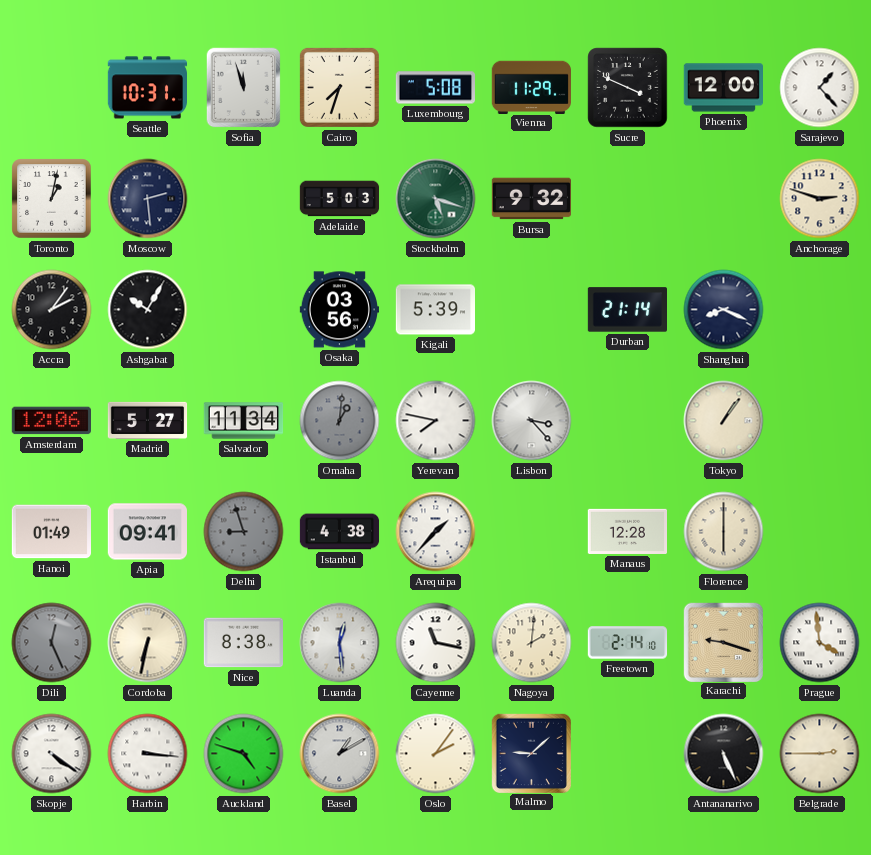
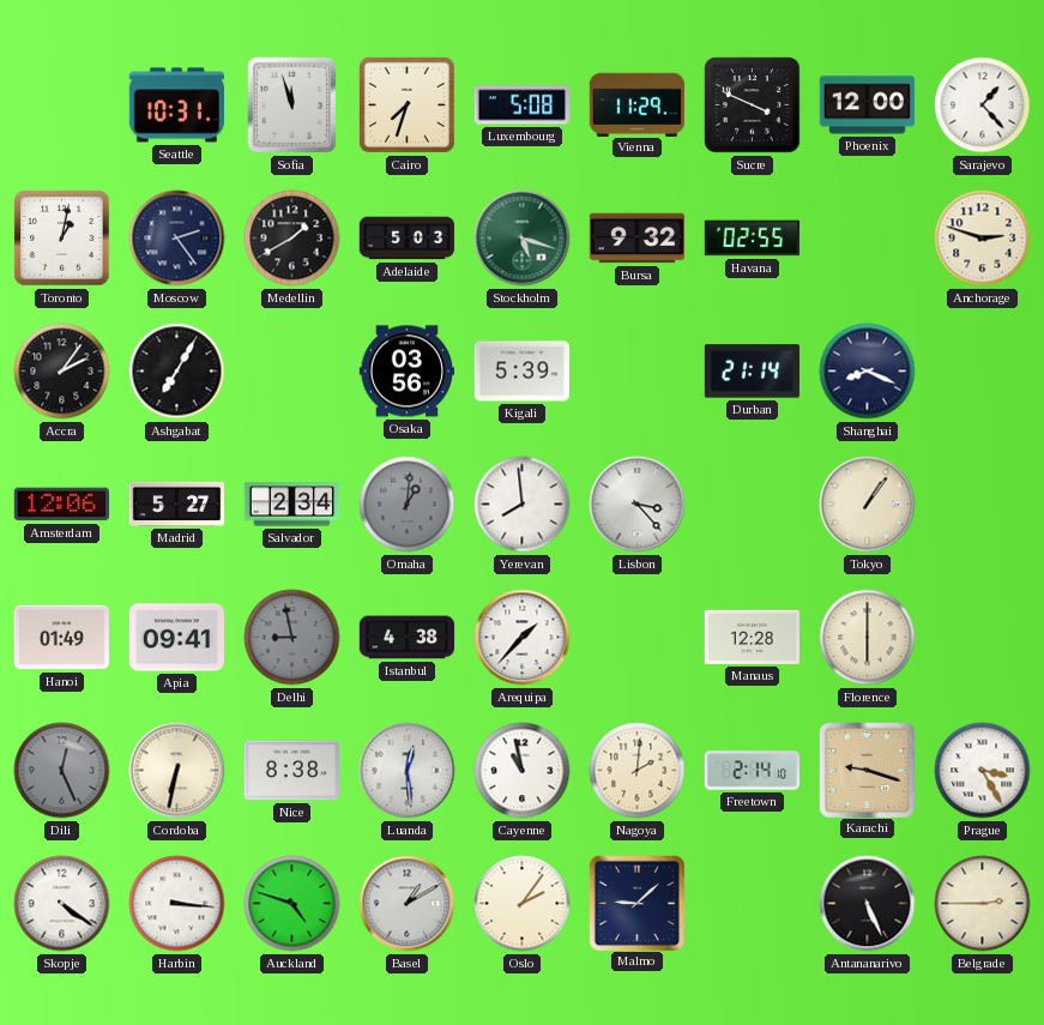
Moscow: 2:29 -> 2:24
Medellin: none -> 1:40
Havana: none -> 02:55
Ashgabat: 10:05 -> 7:05
Salvador: 11:34 -> 2:34
Yerevan: 7:47 -> 7:59
Delhi: 8:57 -> 8:58
Cayenne: 11:17 -> 10:58
Prague: 3:59 -> 3:25
